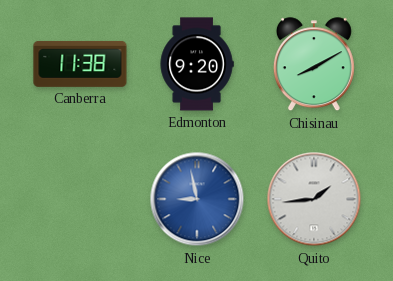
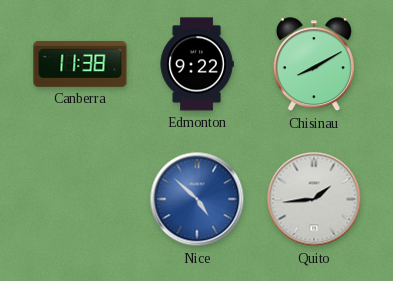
Edmonton: 9:20 -> 9:22
Nice: 8:58 -> 4:52
